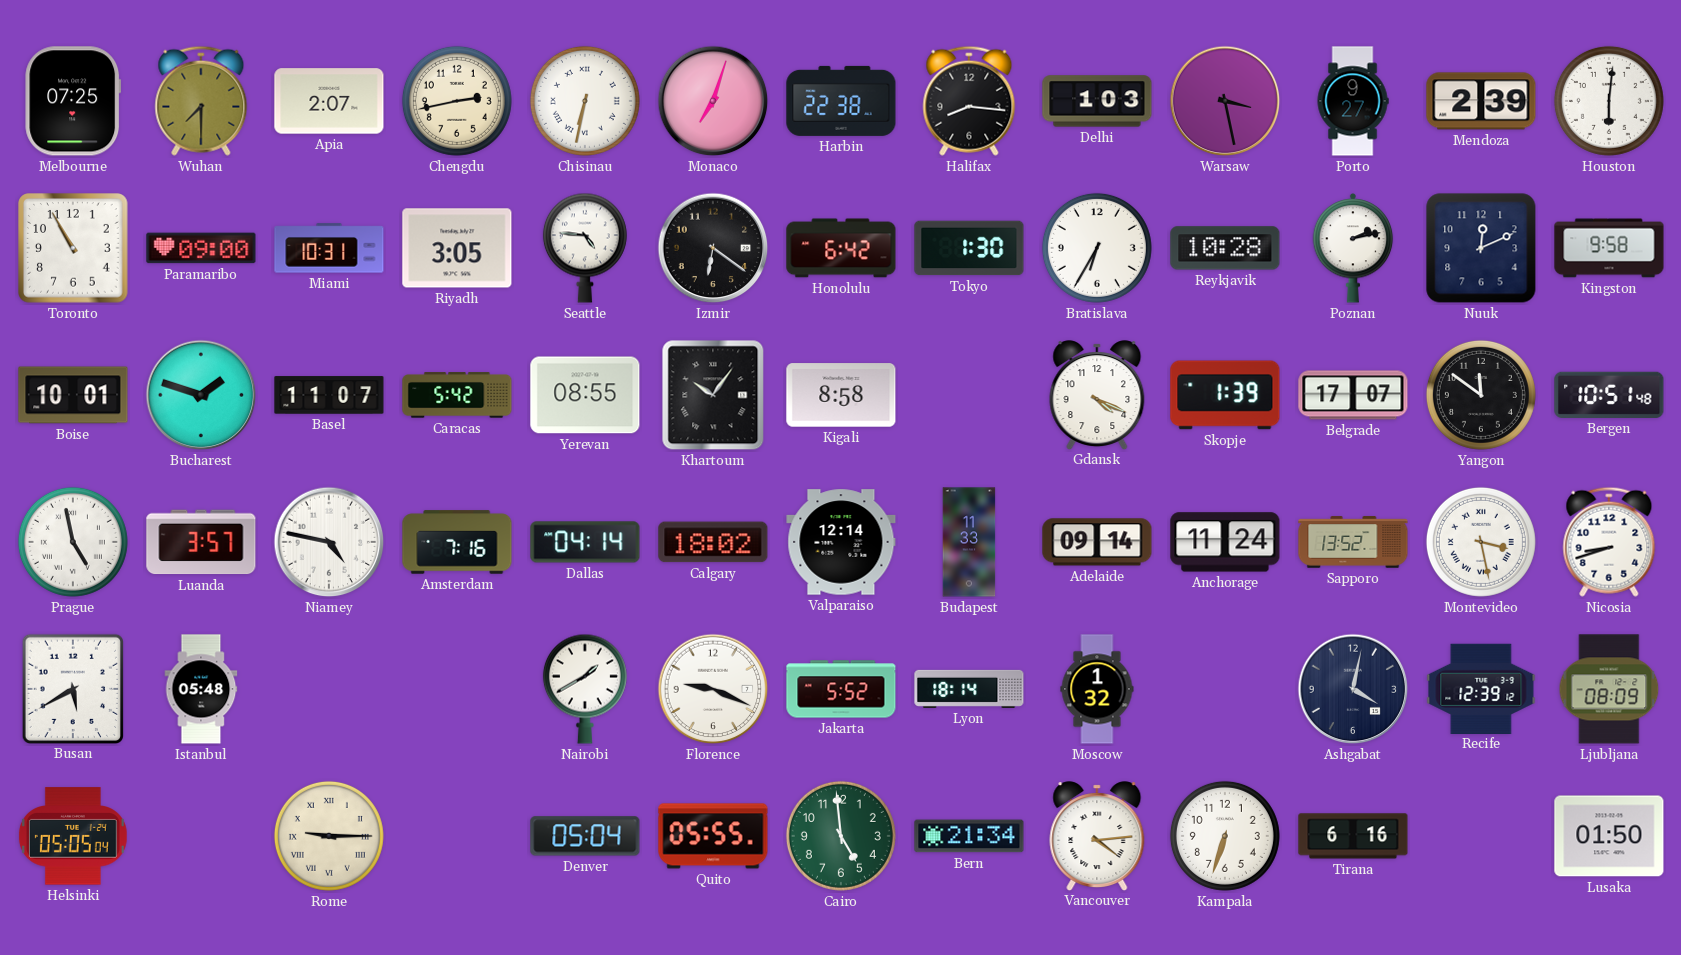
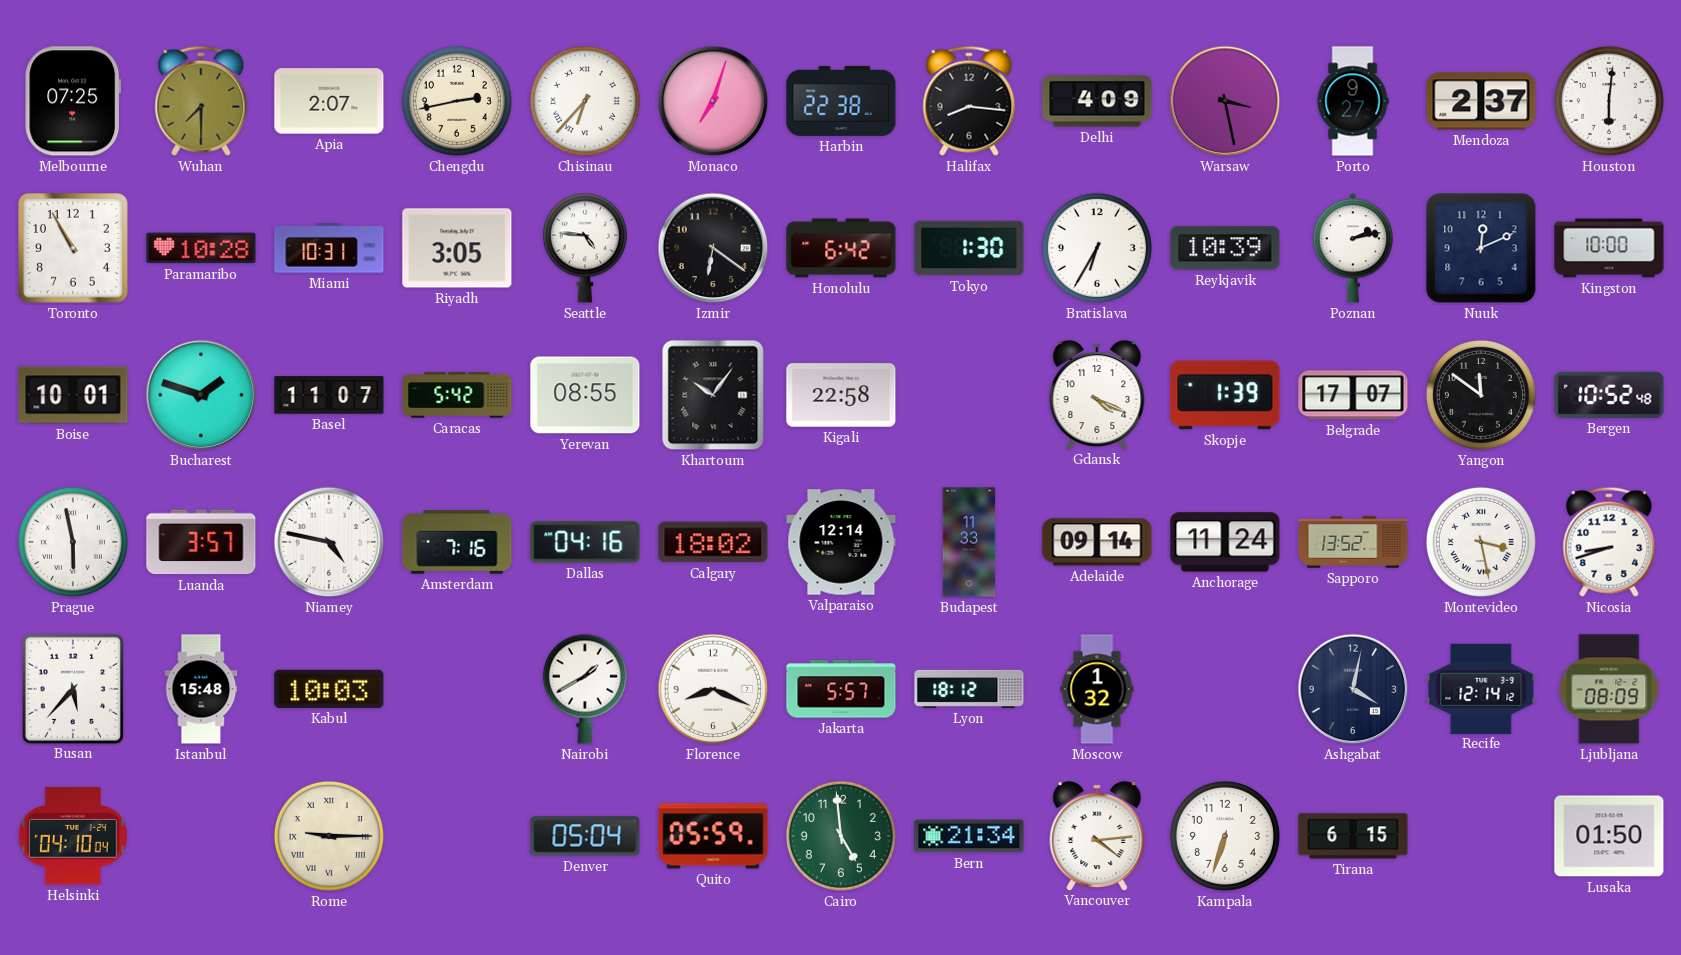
Chisinau: 6:32 -> 6:37
Delhi: 1:03 -> 4:09
Mendoza: 2:39 -> 2:37
Paramaribo: 09:00 -> 10:28
Reykjavik: 10:28 -> 10:39
Kingston: 9:58 -> 10:00
Kigali: 8:58 -> 22:58
Bergen: 10:51 -> 10:52
Prague: 4:58 -> 5:58
Dallas: 04:14 -> 04:16
Busan: 5:40 -> 5:37
Istanbul: 05:48 -> 15:48
Kabul: none -> 10:03
Florence: 9:19 -> 8:19
Jakarta: 5:52 -> 5:57
Lyon: 18:14 -> 18:12
Recife: 12:39 -> 12:14
Helsinki: 05:05 -> 04:10
Quito: 05:55 -> 05:59
Tirana: 6:16 -> 6:15
